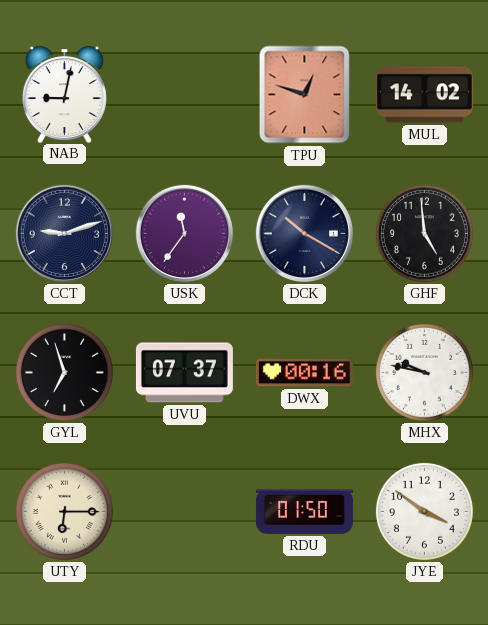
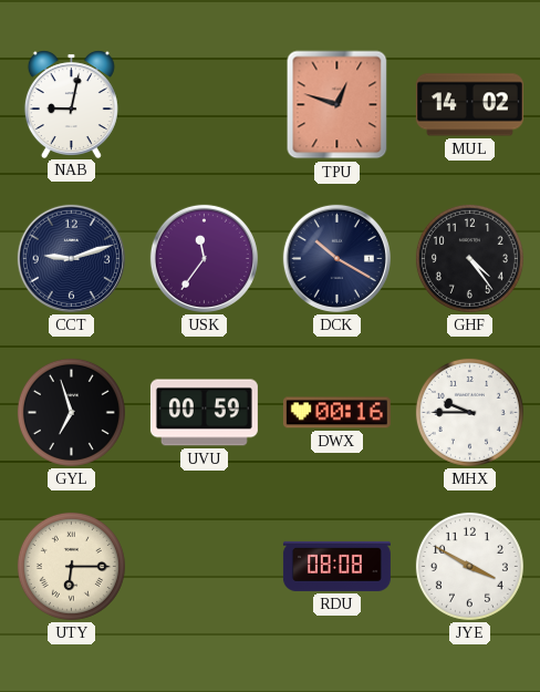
GHF: 4:59 -> 4:24
UVU: 07:37 -> 00:59
MHX: 9:47 -> 9:45
RDU: 01:50 -> 08:08
JYE: 3:51 -> 3:50
